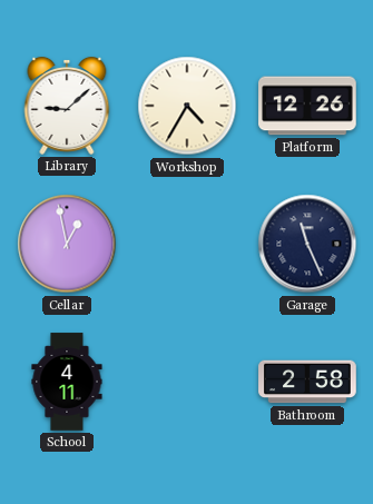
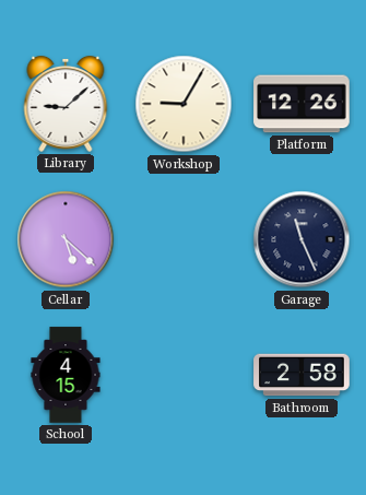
Workshop: 4:35 -> 9:05
Cellar: 12:58 -> 5:22
School: 4:11 -> 4:15
